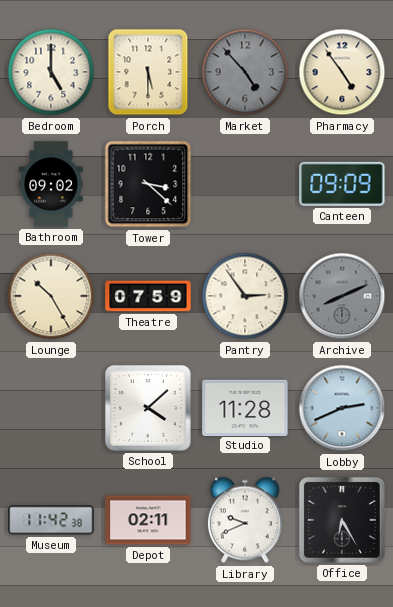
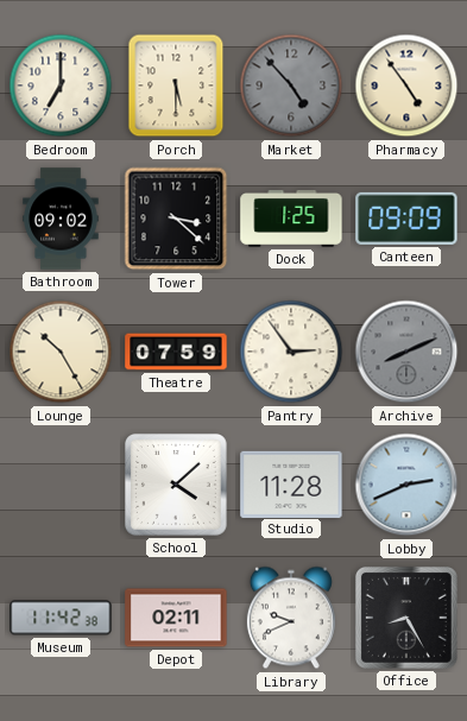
Bedroom: 5:00 -> 7:00
Dock: none -> 1:25
Office: 6:25 -> 8:25
